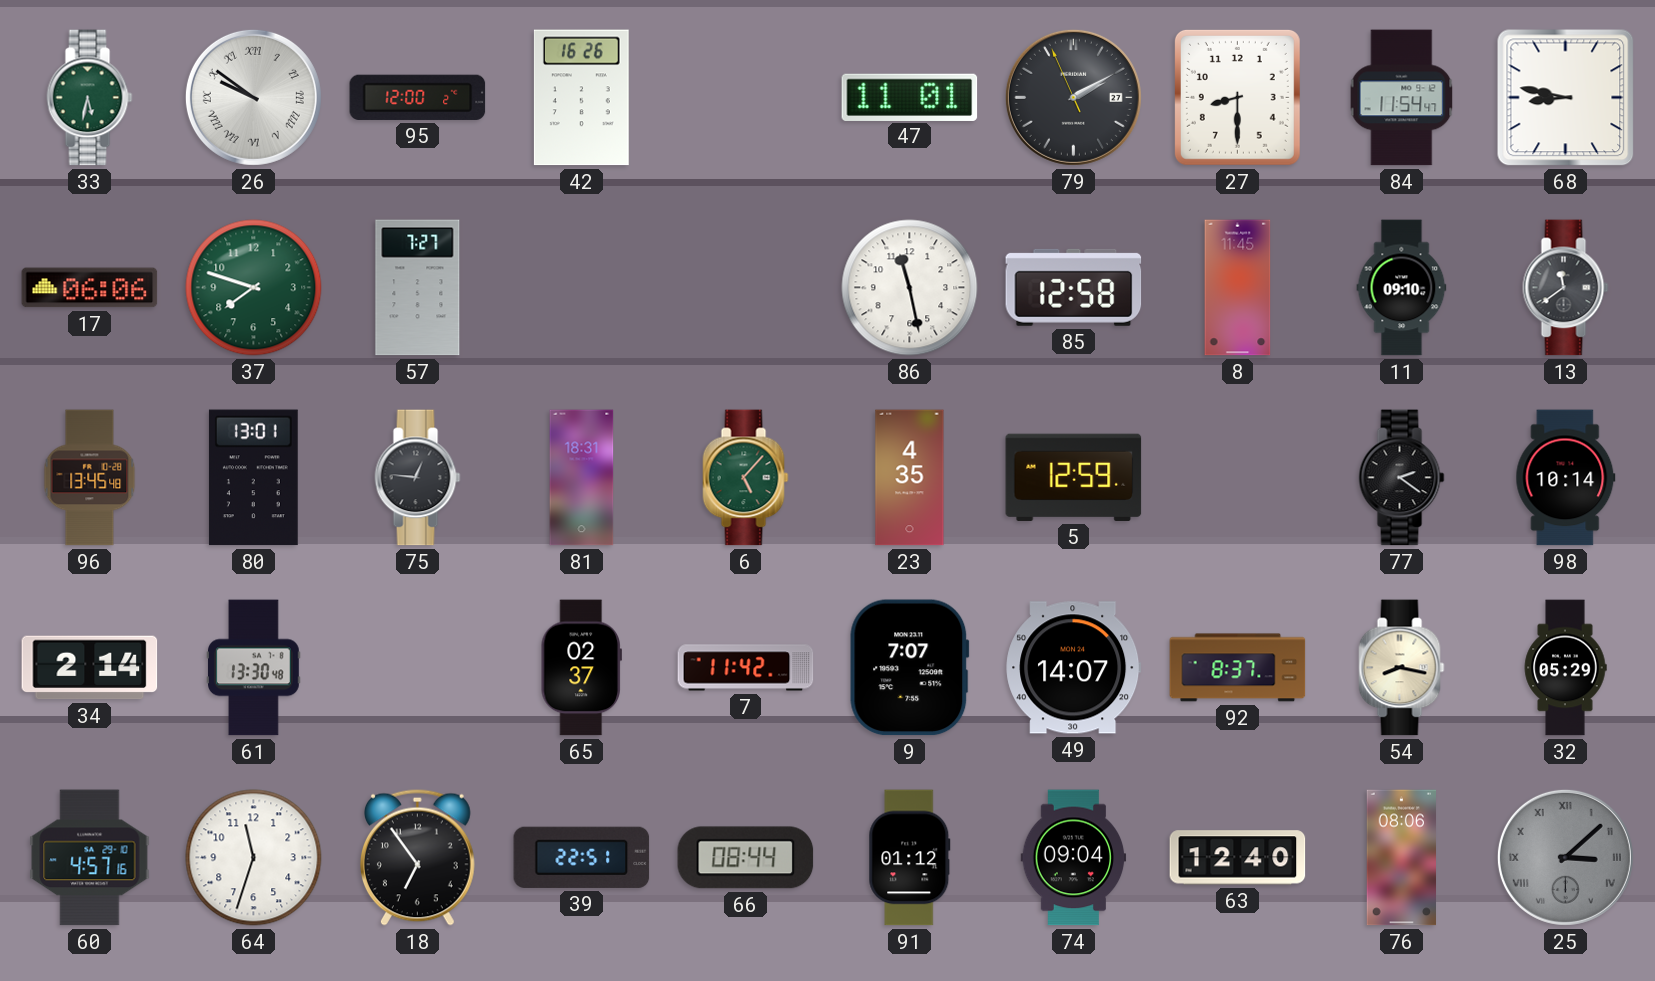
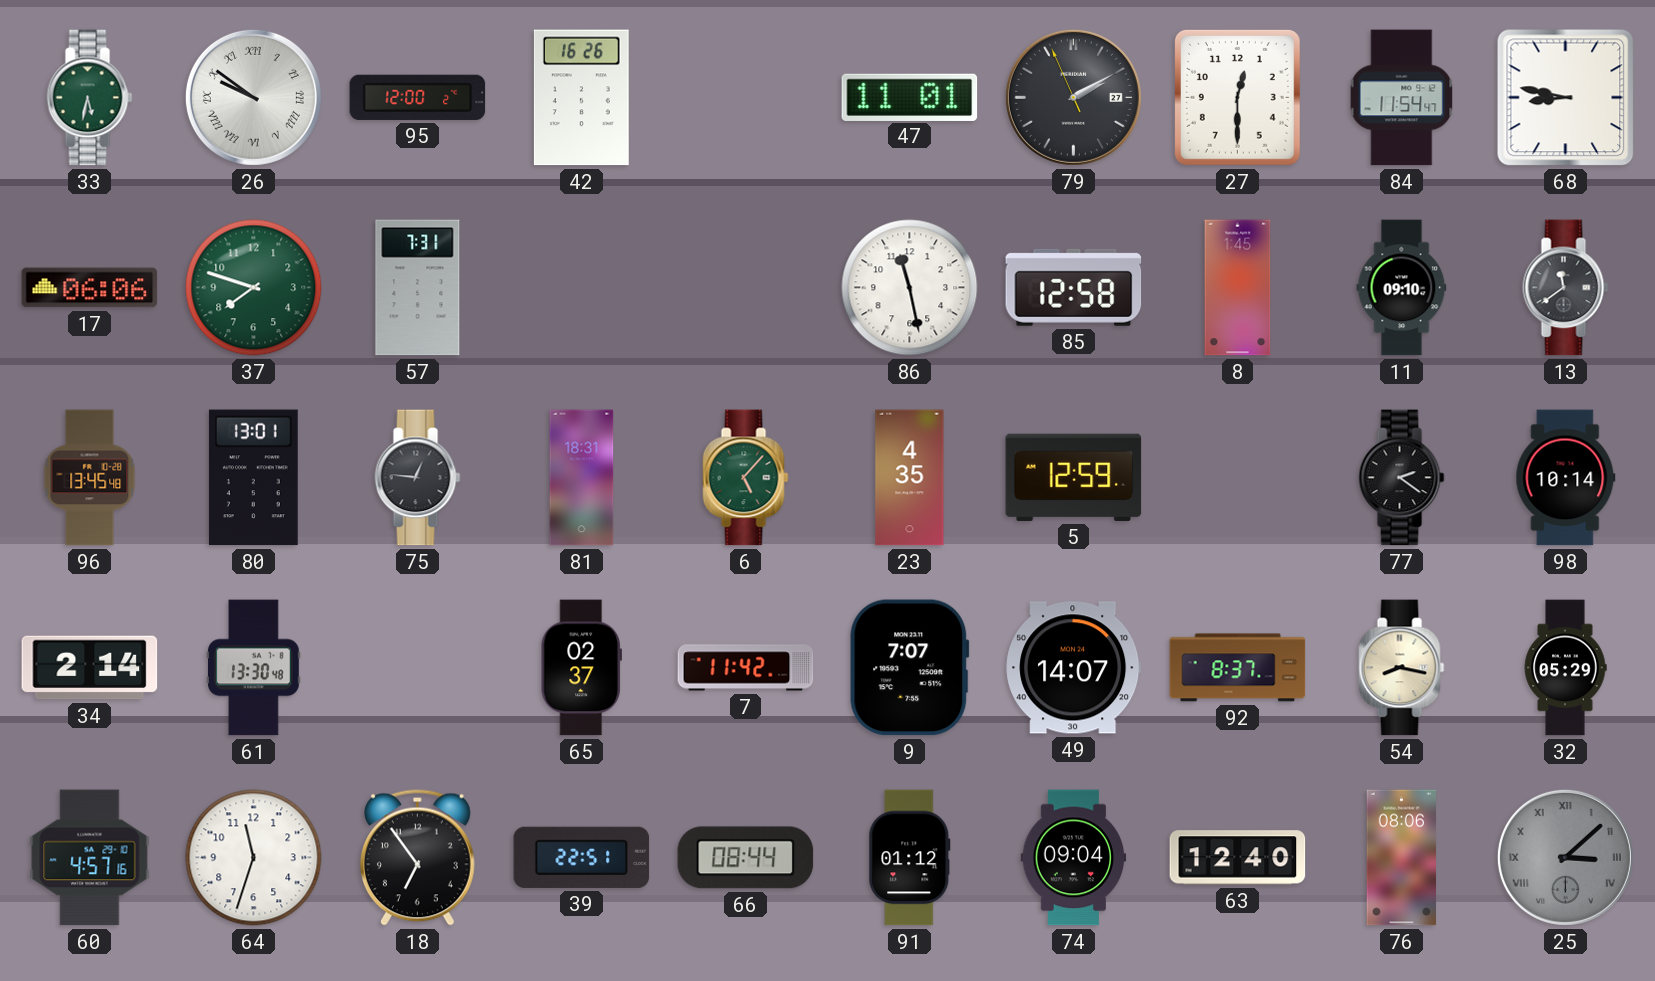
27: 8:30 -> 12:30
57: 7:27 -> 7:31
8: 11:45 -> 1:45
